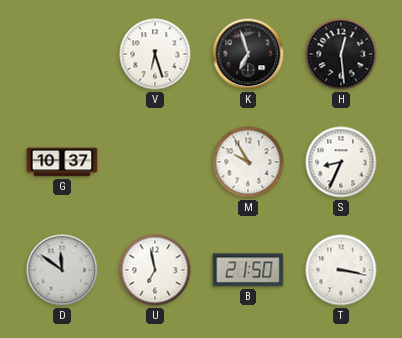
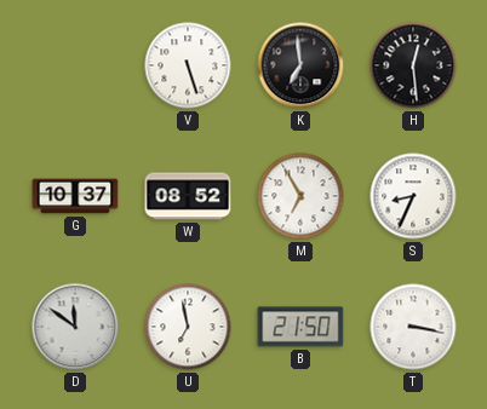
V: 6:27 -> 5:27
K: 6:57 -> 6:59
W: none -> 08:52
M: 9:55 -> 6:55
